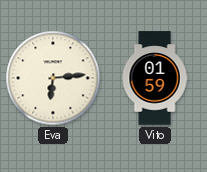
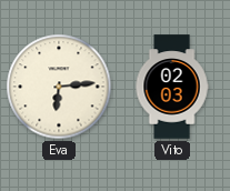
Vito: 01:59 -> 02:03
